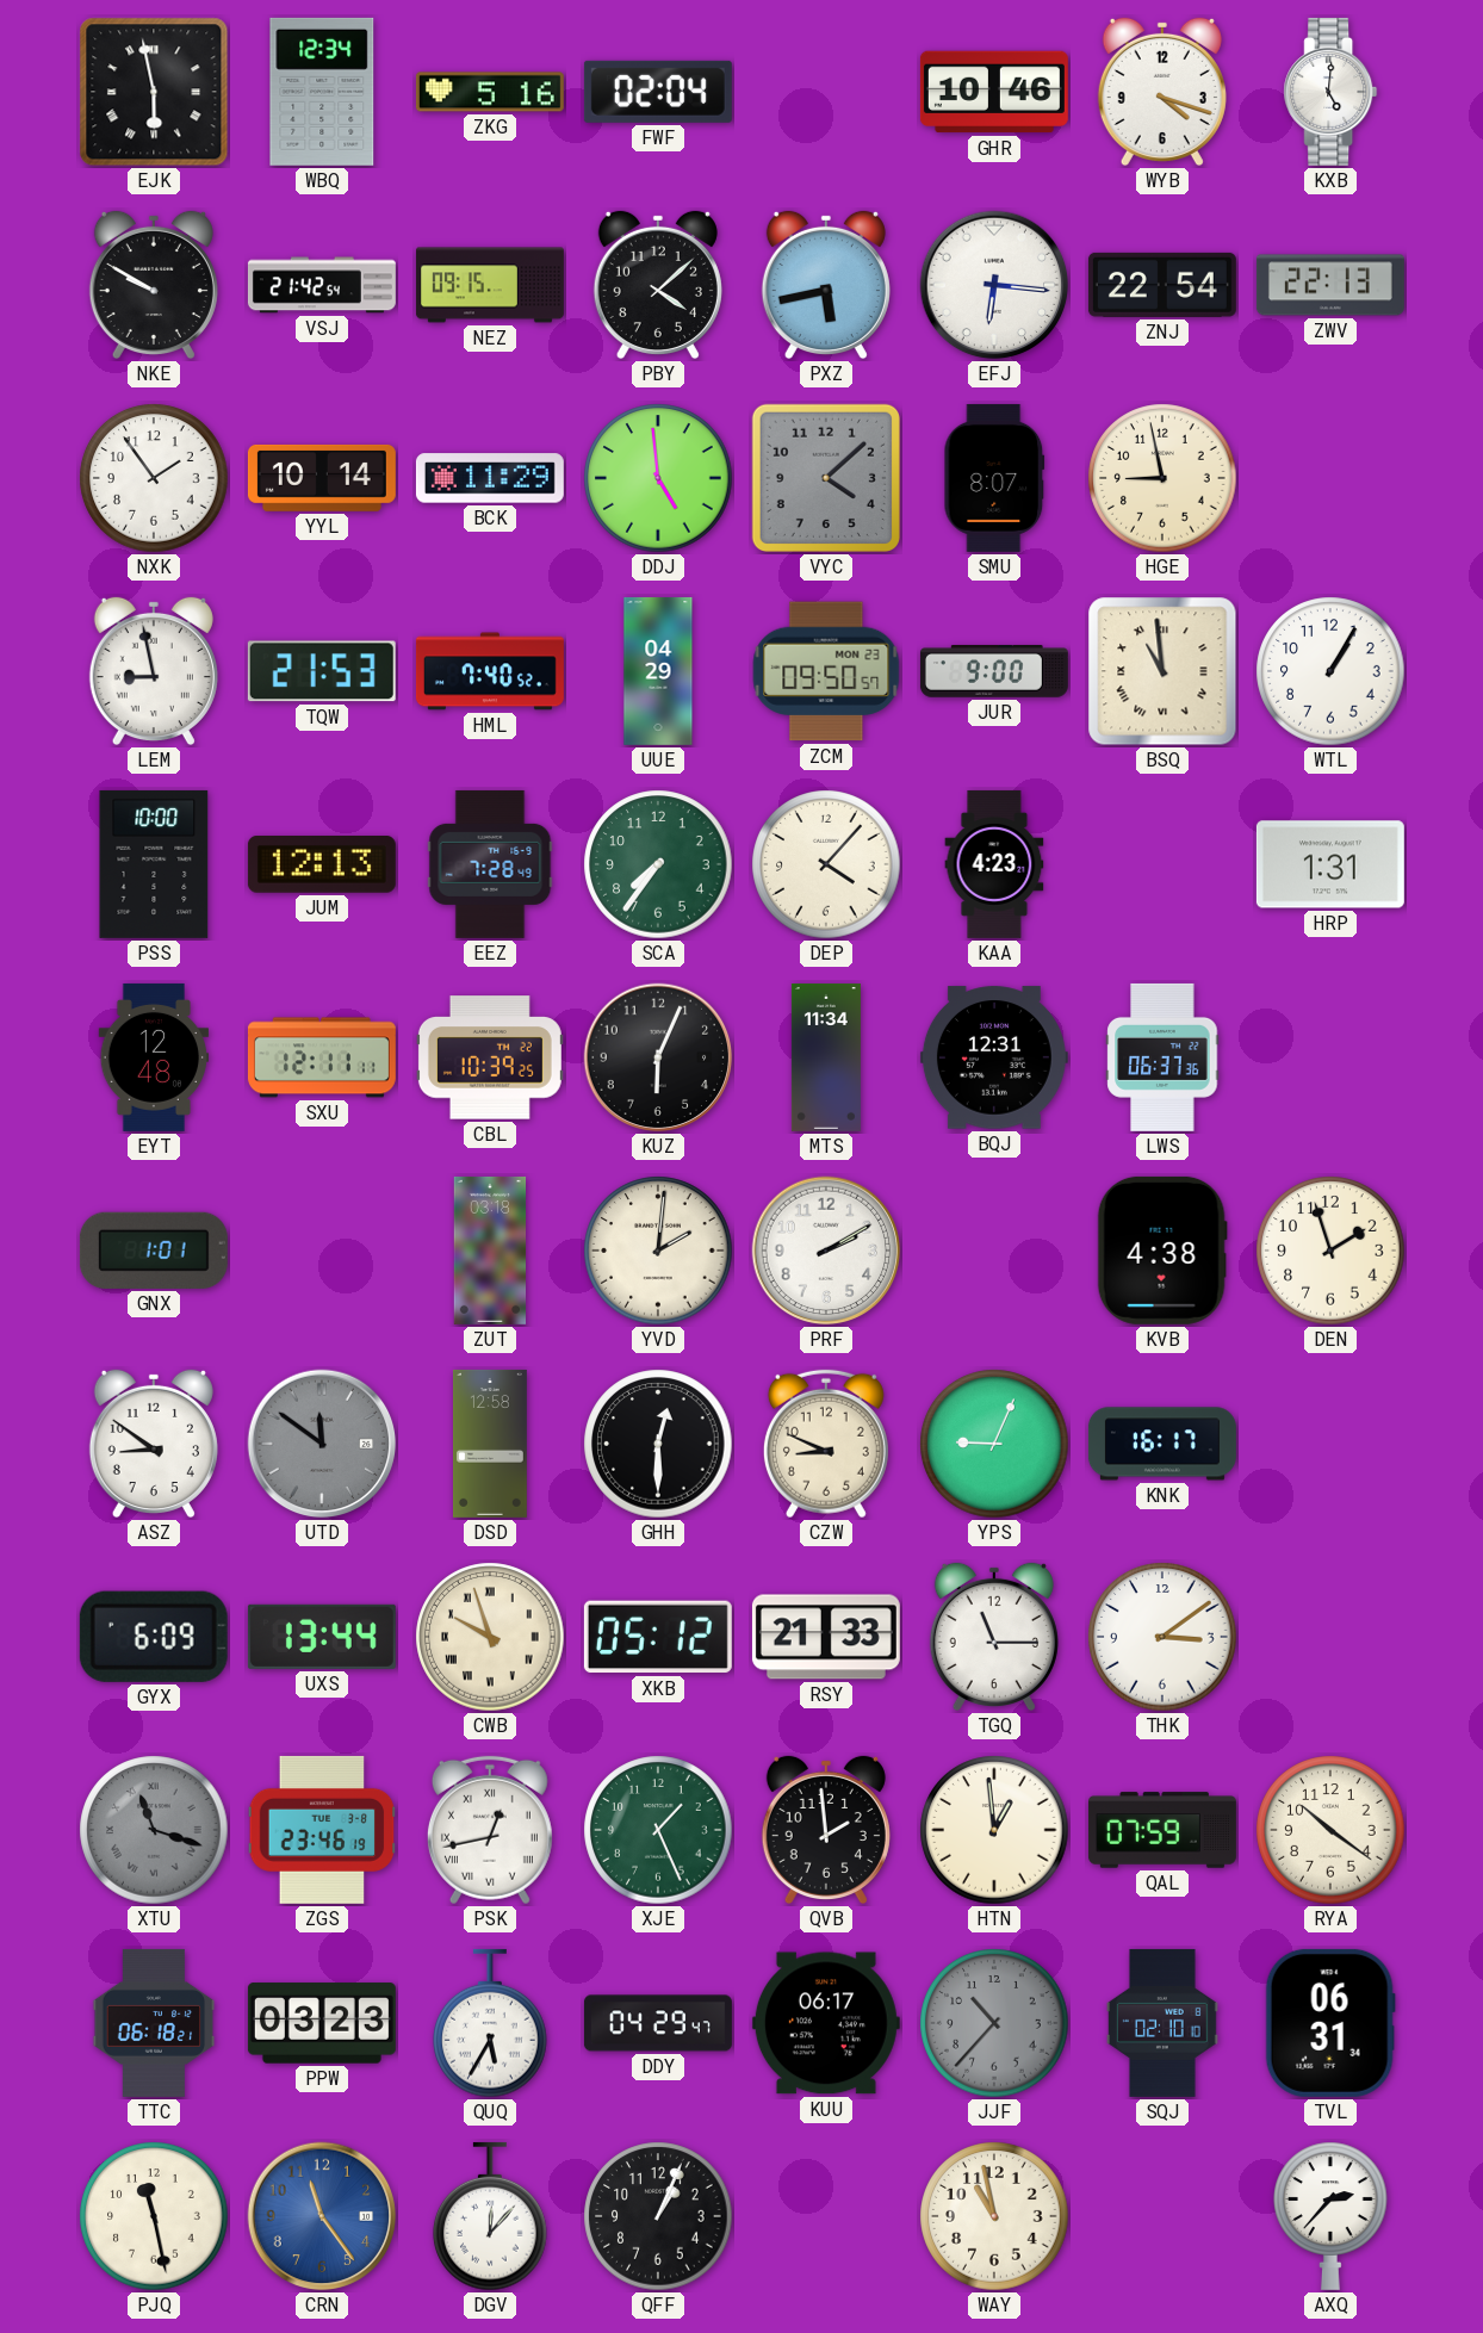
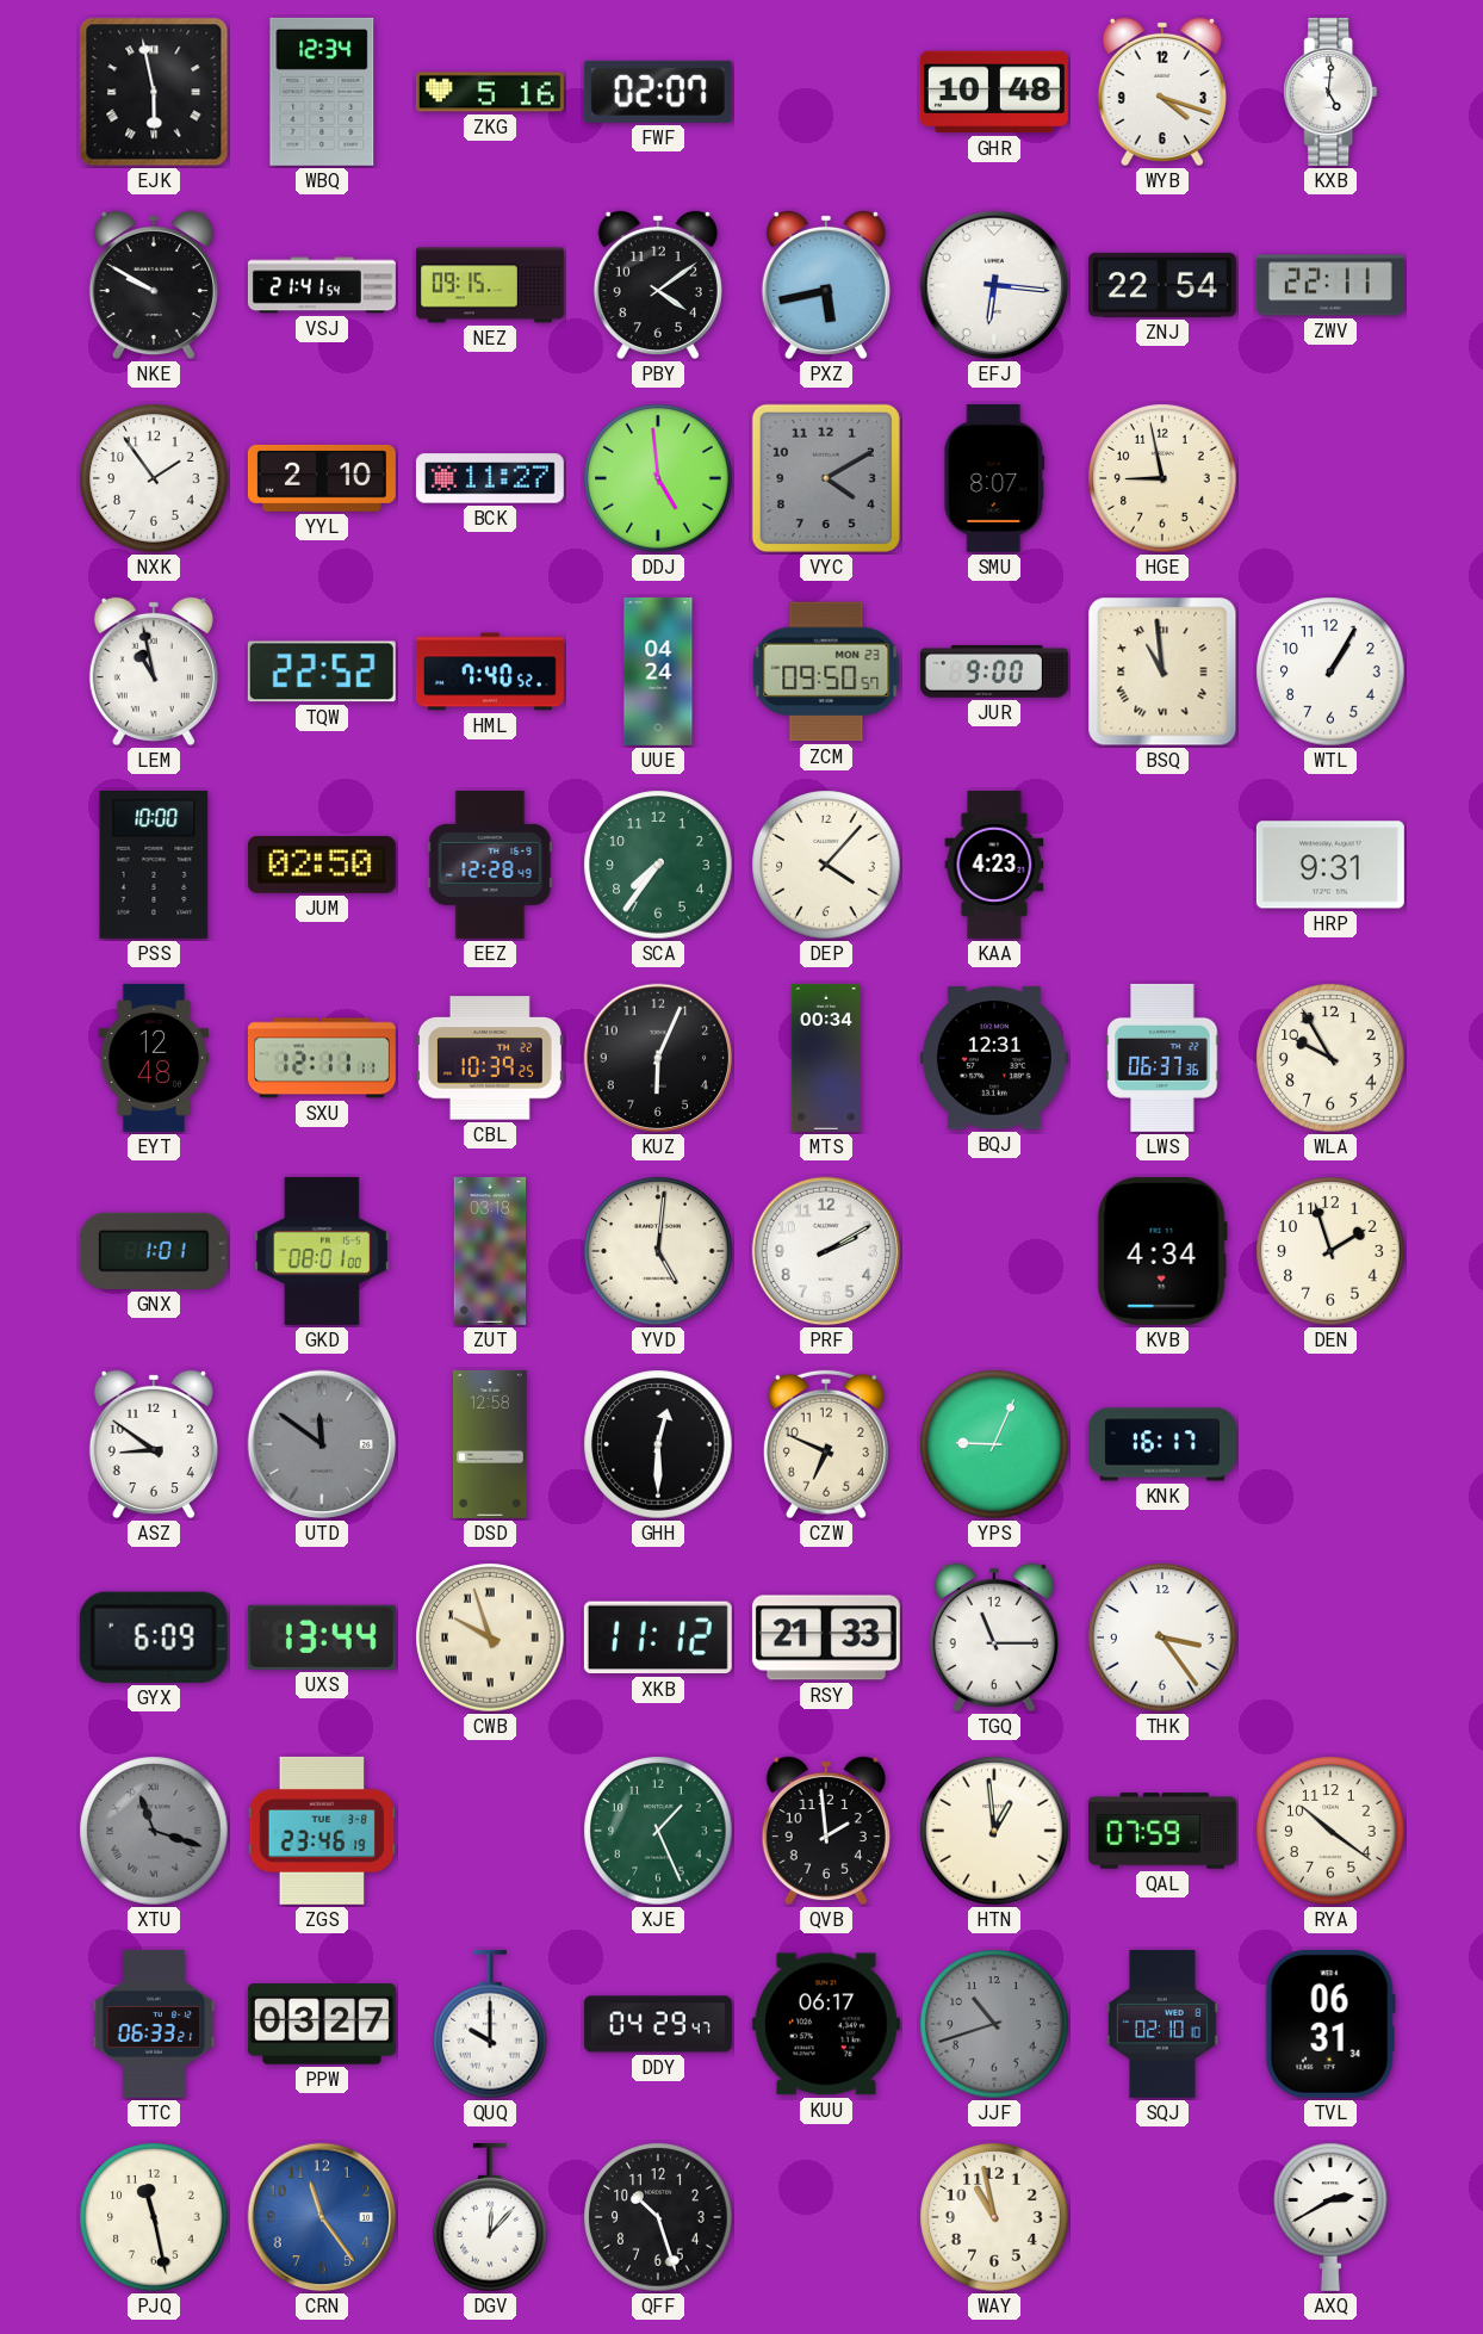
FWF: 02:04 -> 02:07
GHR: 10:46 -> 10:48
VSJ: 21:42 -> 21:41
PBY: 4:08 -> 4:09
ZWV: 22:13 -> 22:11
YYL: 10:14 -> 2:10
BCK: 11:29 -> 11:27
VYC: 4:08 -> 4:10
LEM: 8:58 -> 10:58
TQW: 21:53 -> 22:52
UUE: 04:29 -> 04:24
JUM: 12:13 -> 02:50
EEZ: 7:28 -> 12:28
HRP: 1:31 -> 9:31
MTS: 11:34 -> 00:34
WLA: none -> 9:55
GKD: none -> 08:01
YVD: 2:01 -> 5:01
KVB: 4:38 -> 4:34
CZW: 8:49 -> 6:49
XKB: 05:12 -> 11:12
THK: 3:09 -> 3:24
PSK: 12:43 -> none
TTC: 06:18 -> 06:33
PPW: 03:23 -> 03:27
QUQ: 5:35 -> 10:00
JJF: 10:37 -> 10:42
QFF: 1:04 -> 10:27
AXQ: 2:37 -> 2:40
